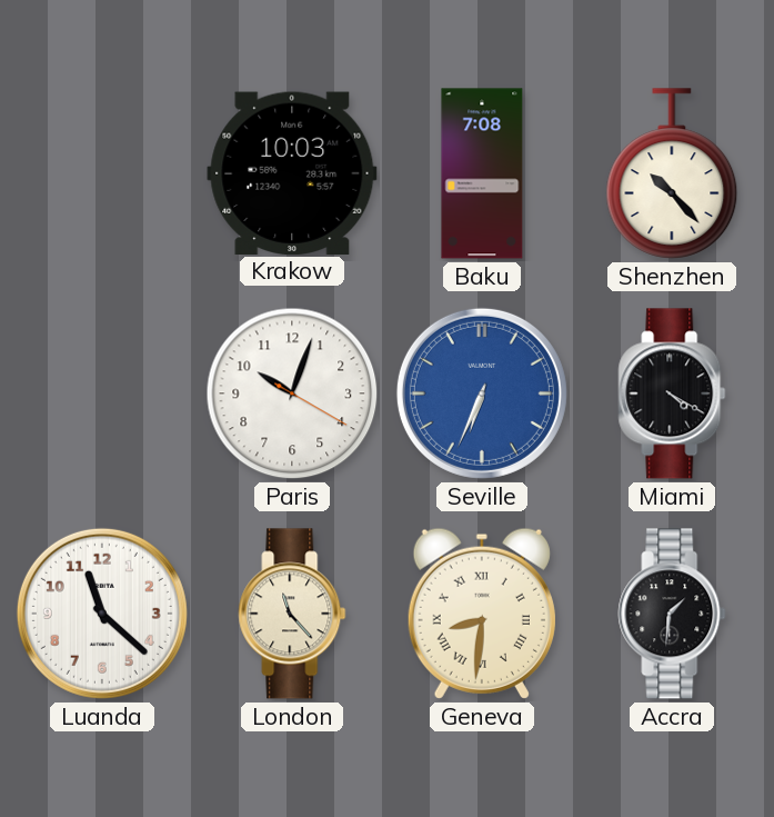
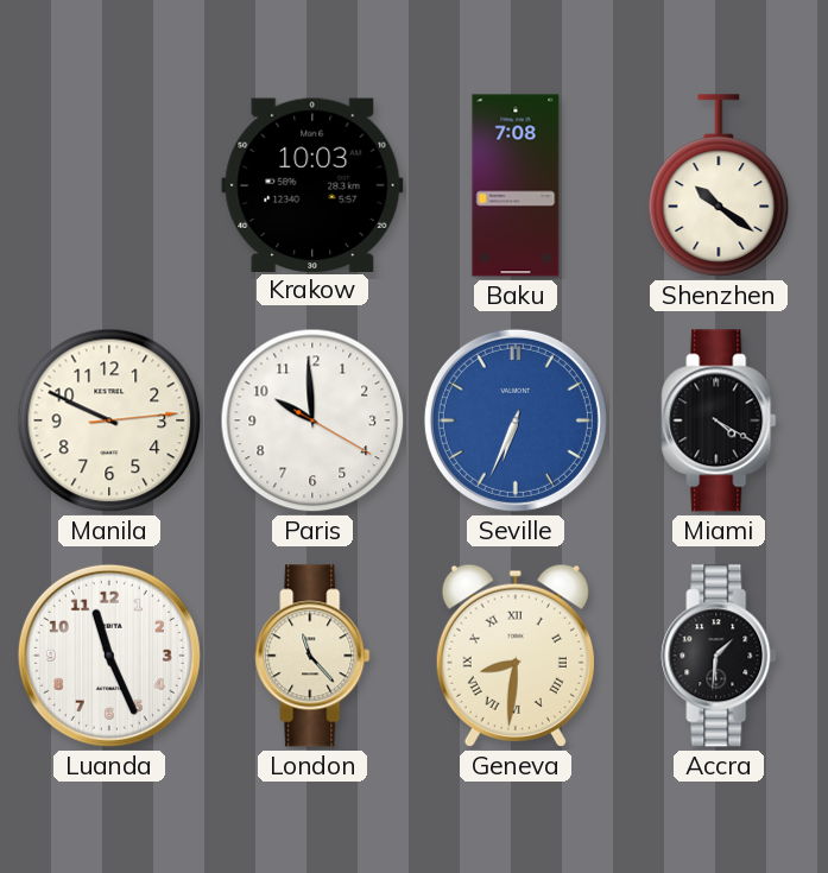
Shenzhen: 10:23 -> 10:21
Manila: none -> 9:49
Paris: 10:03 -> 9:59
Luanda: 11:22 -> 11:26
